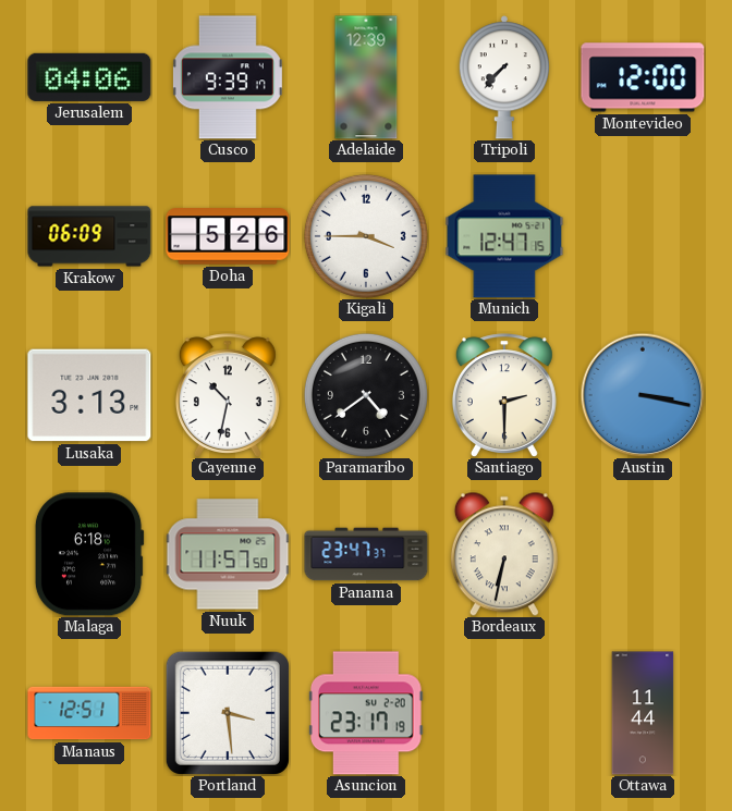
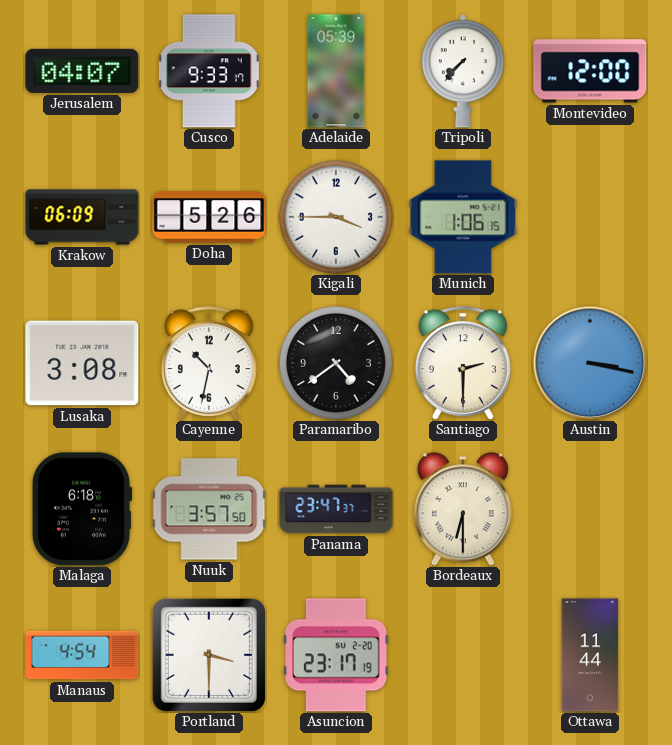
Jerusalem: 04:06 -> 04:07
Cusco: 9:39 -> 9:33
Adelaide: 12:39 -> 05:39
Munich: 12:47 -> 1:06
Lusaka: 3:13 -> 3:08
Nuuk: 11:57 -> 3:57
Bordeaux: 6:32 -> 6:30
Manaus: 12:51 -> 4:54
Portland: 3:29 -> 3:30
